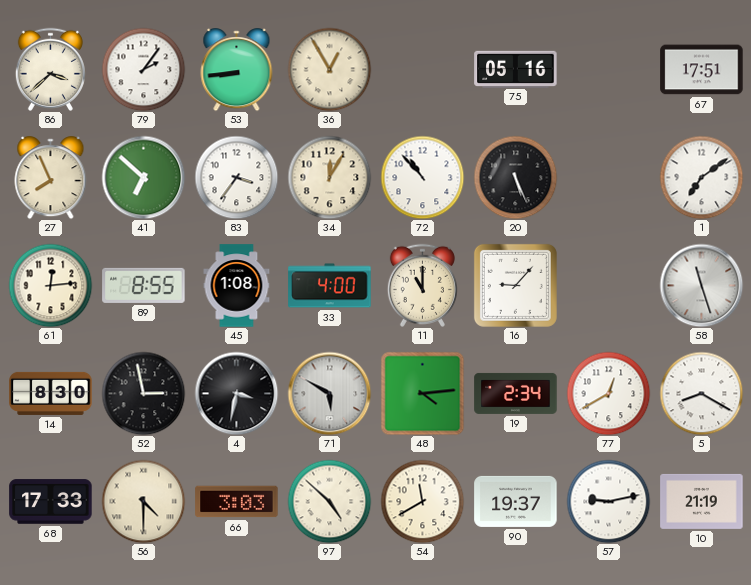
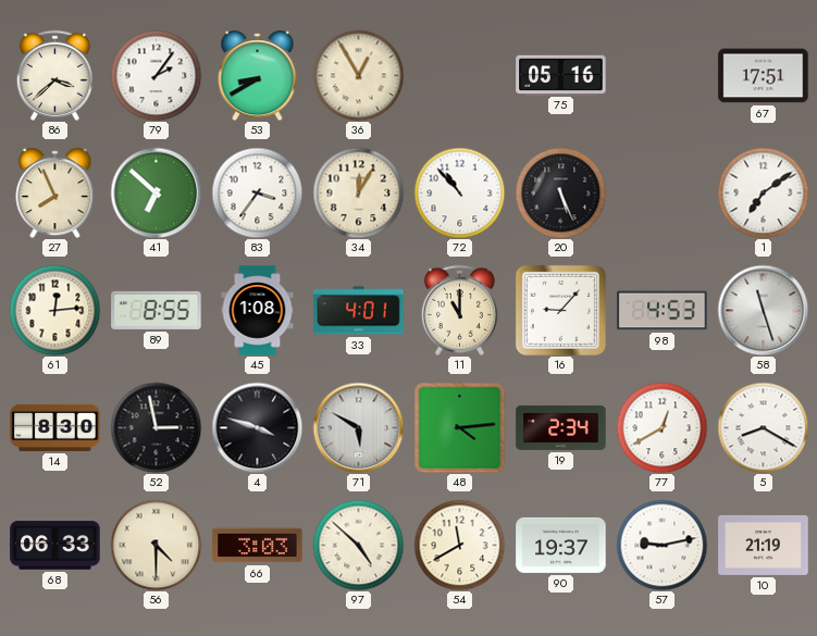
53: 8:44 -> 8:40
33: 4:00 -> 4:01
98: none -> 4:53
4: 3:32 -> 3:48
68: 17:33 -> 06:33
